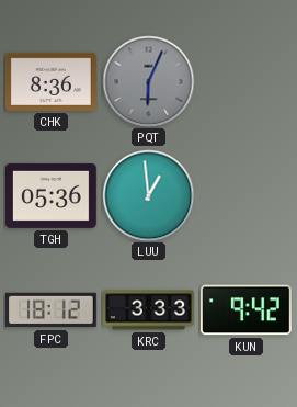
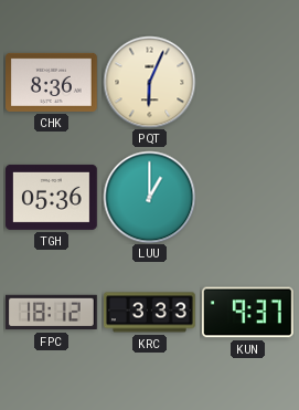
PQT dial: grey -> cream
LUU: 12:59 -> 1:00
KUN: 9:42 -> 9:37
